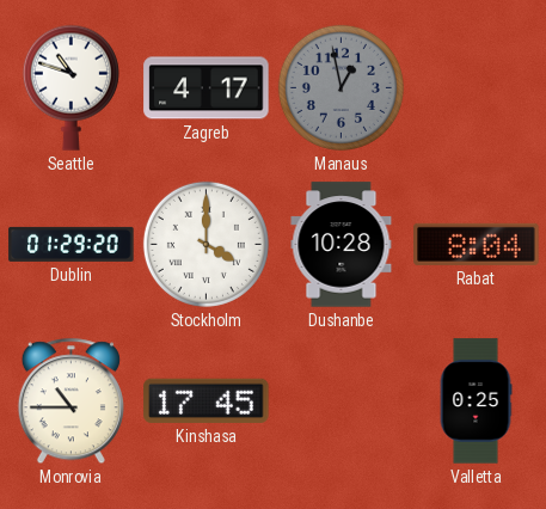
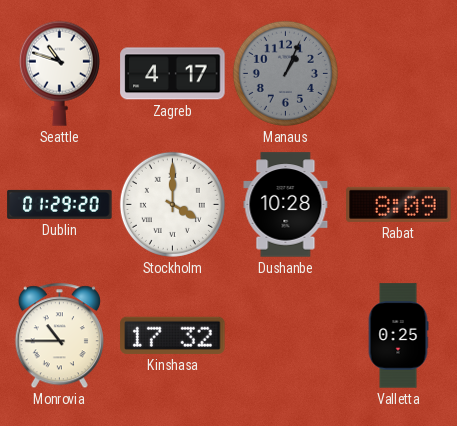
Manaus: 12:58 -> 1:04
Rabat: 8:04 -> 8:09
Kinshasa: 17:45 -> 17:32
